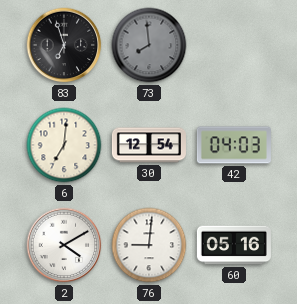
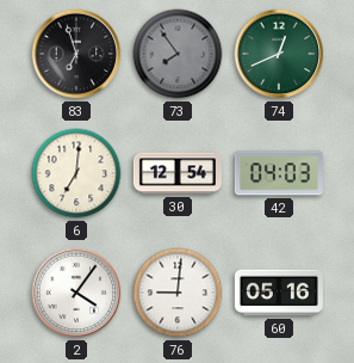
73: 7:59 -> 7:54
74: none -> 12:41
2: 4:10 -> 4:06
